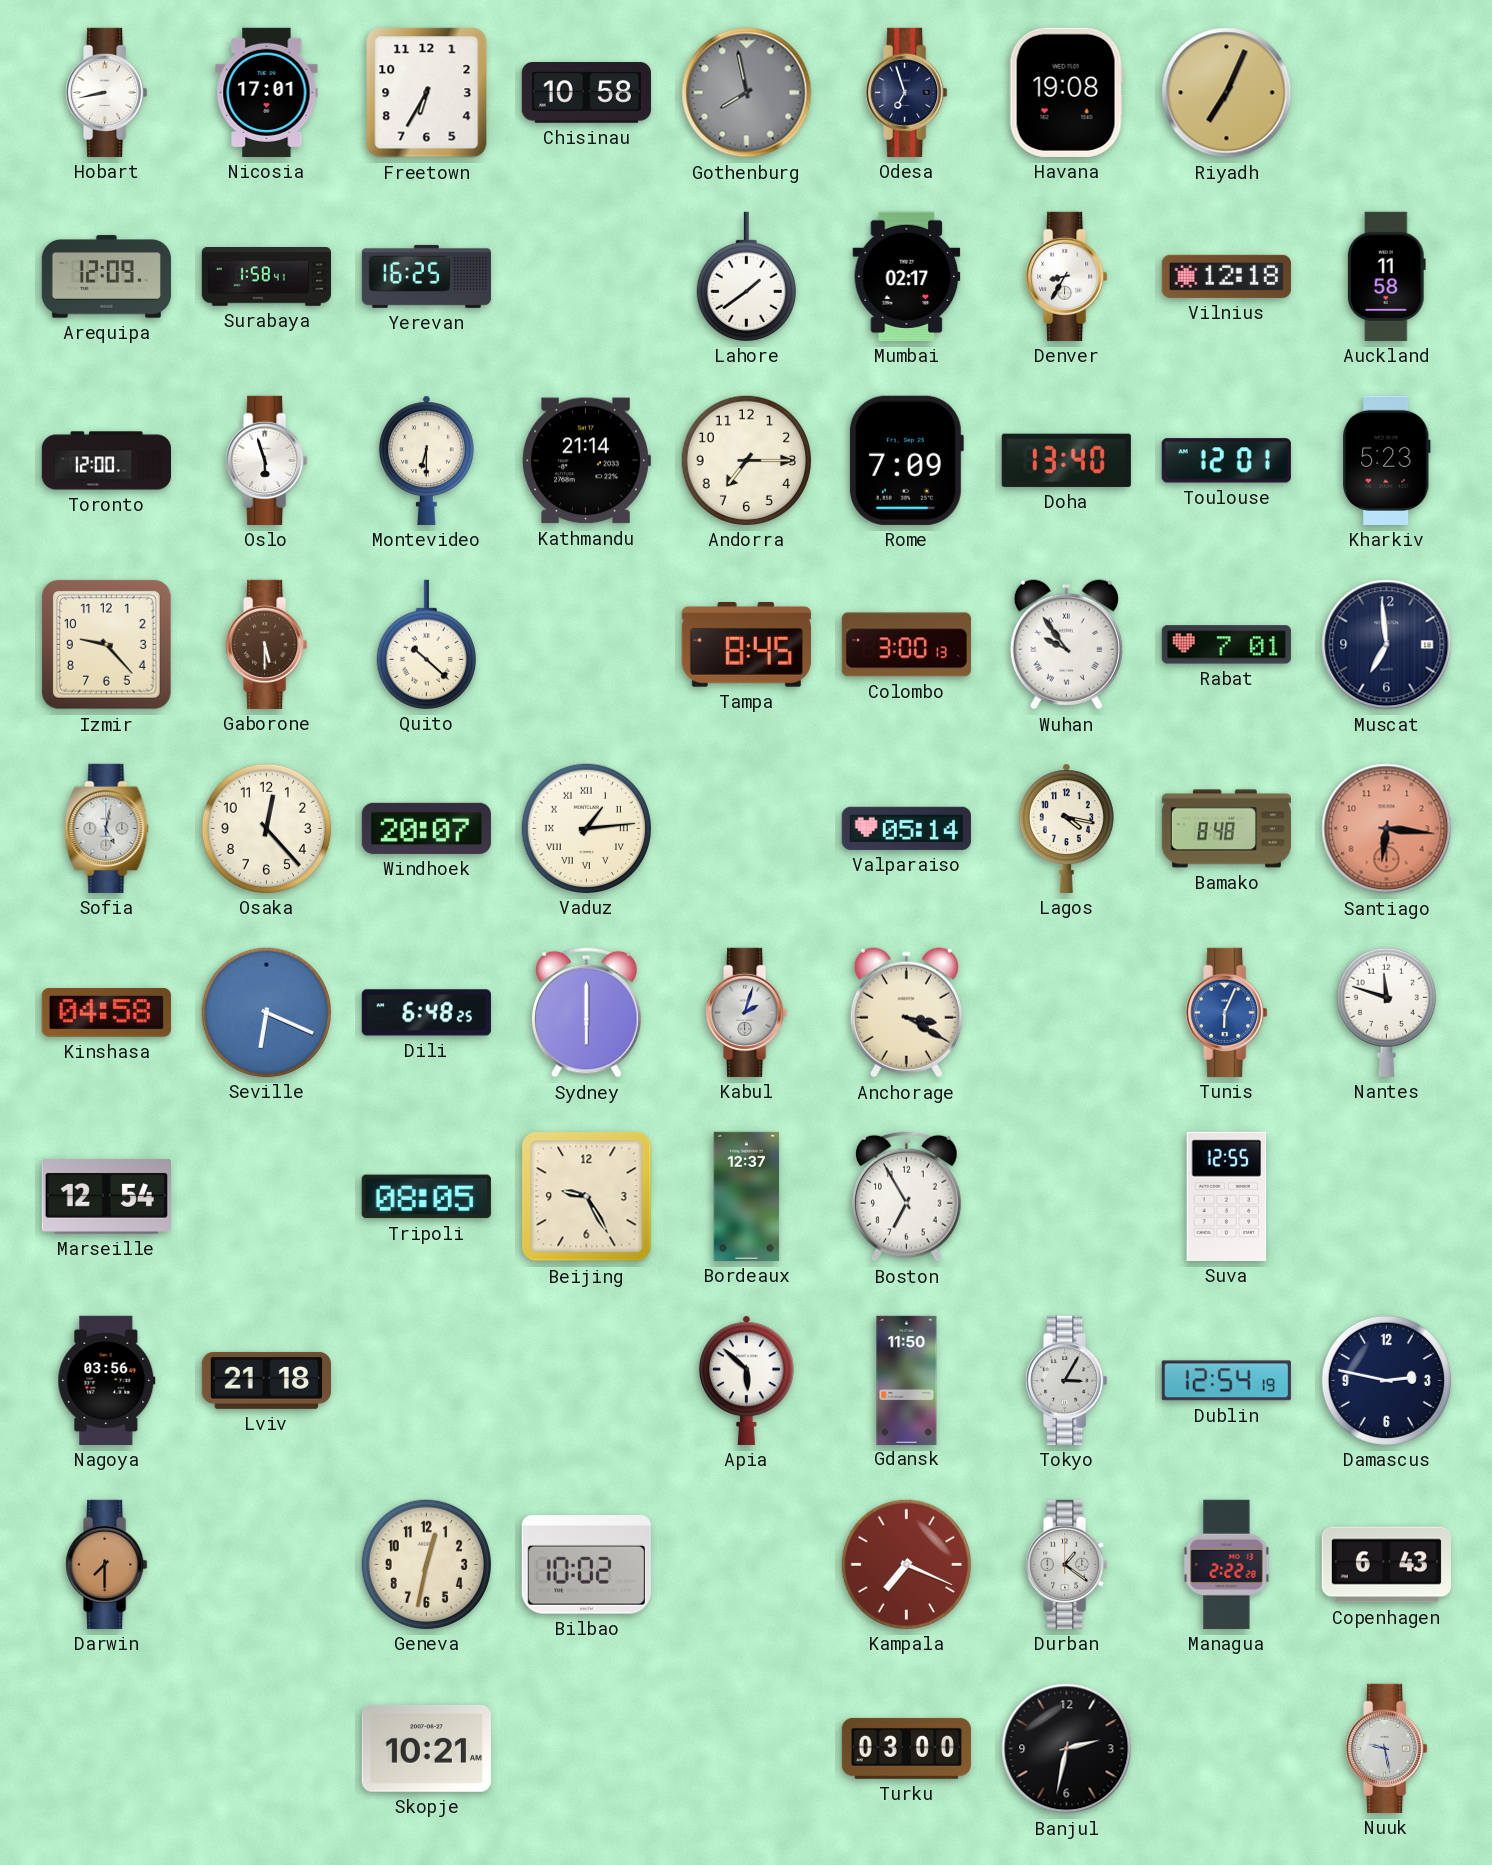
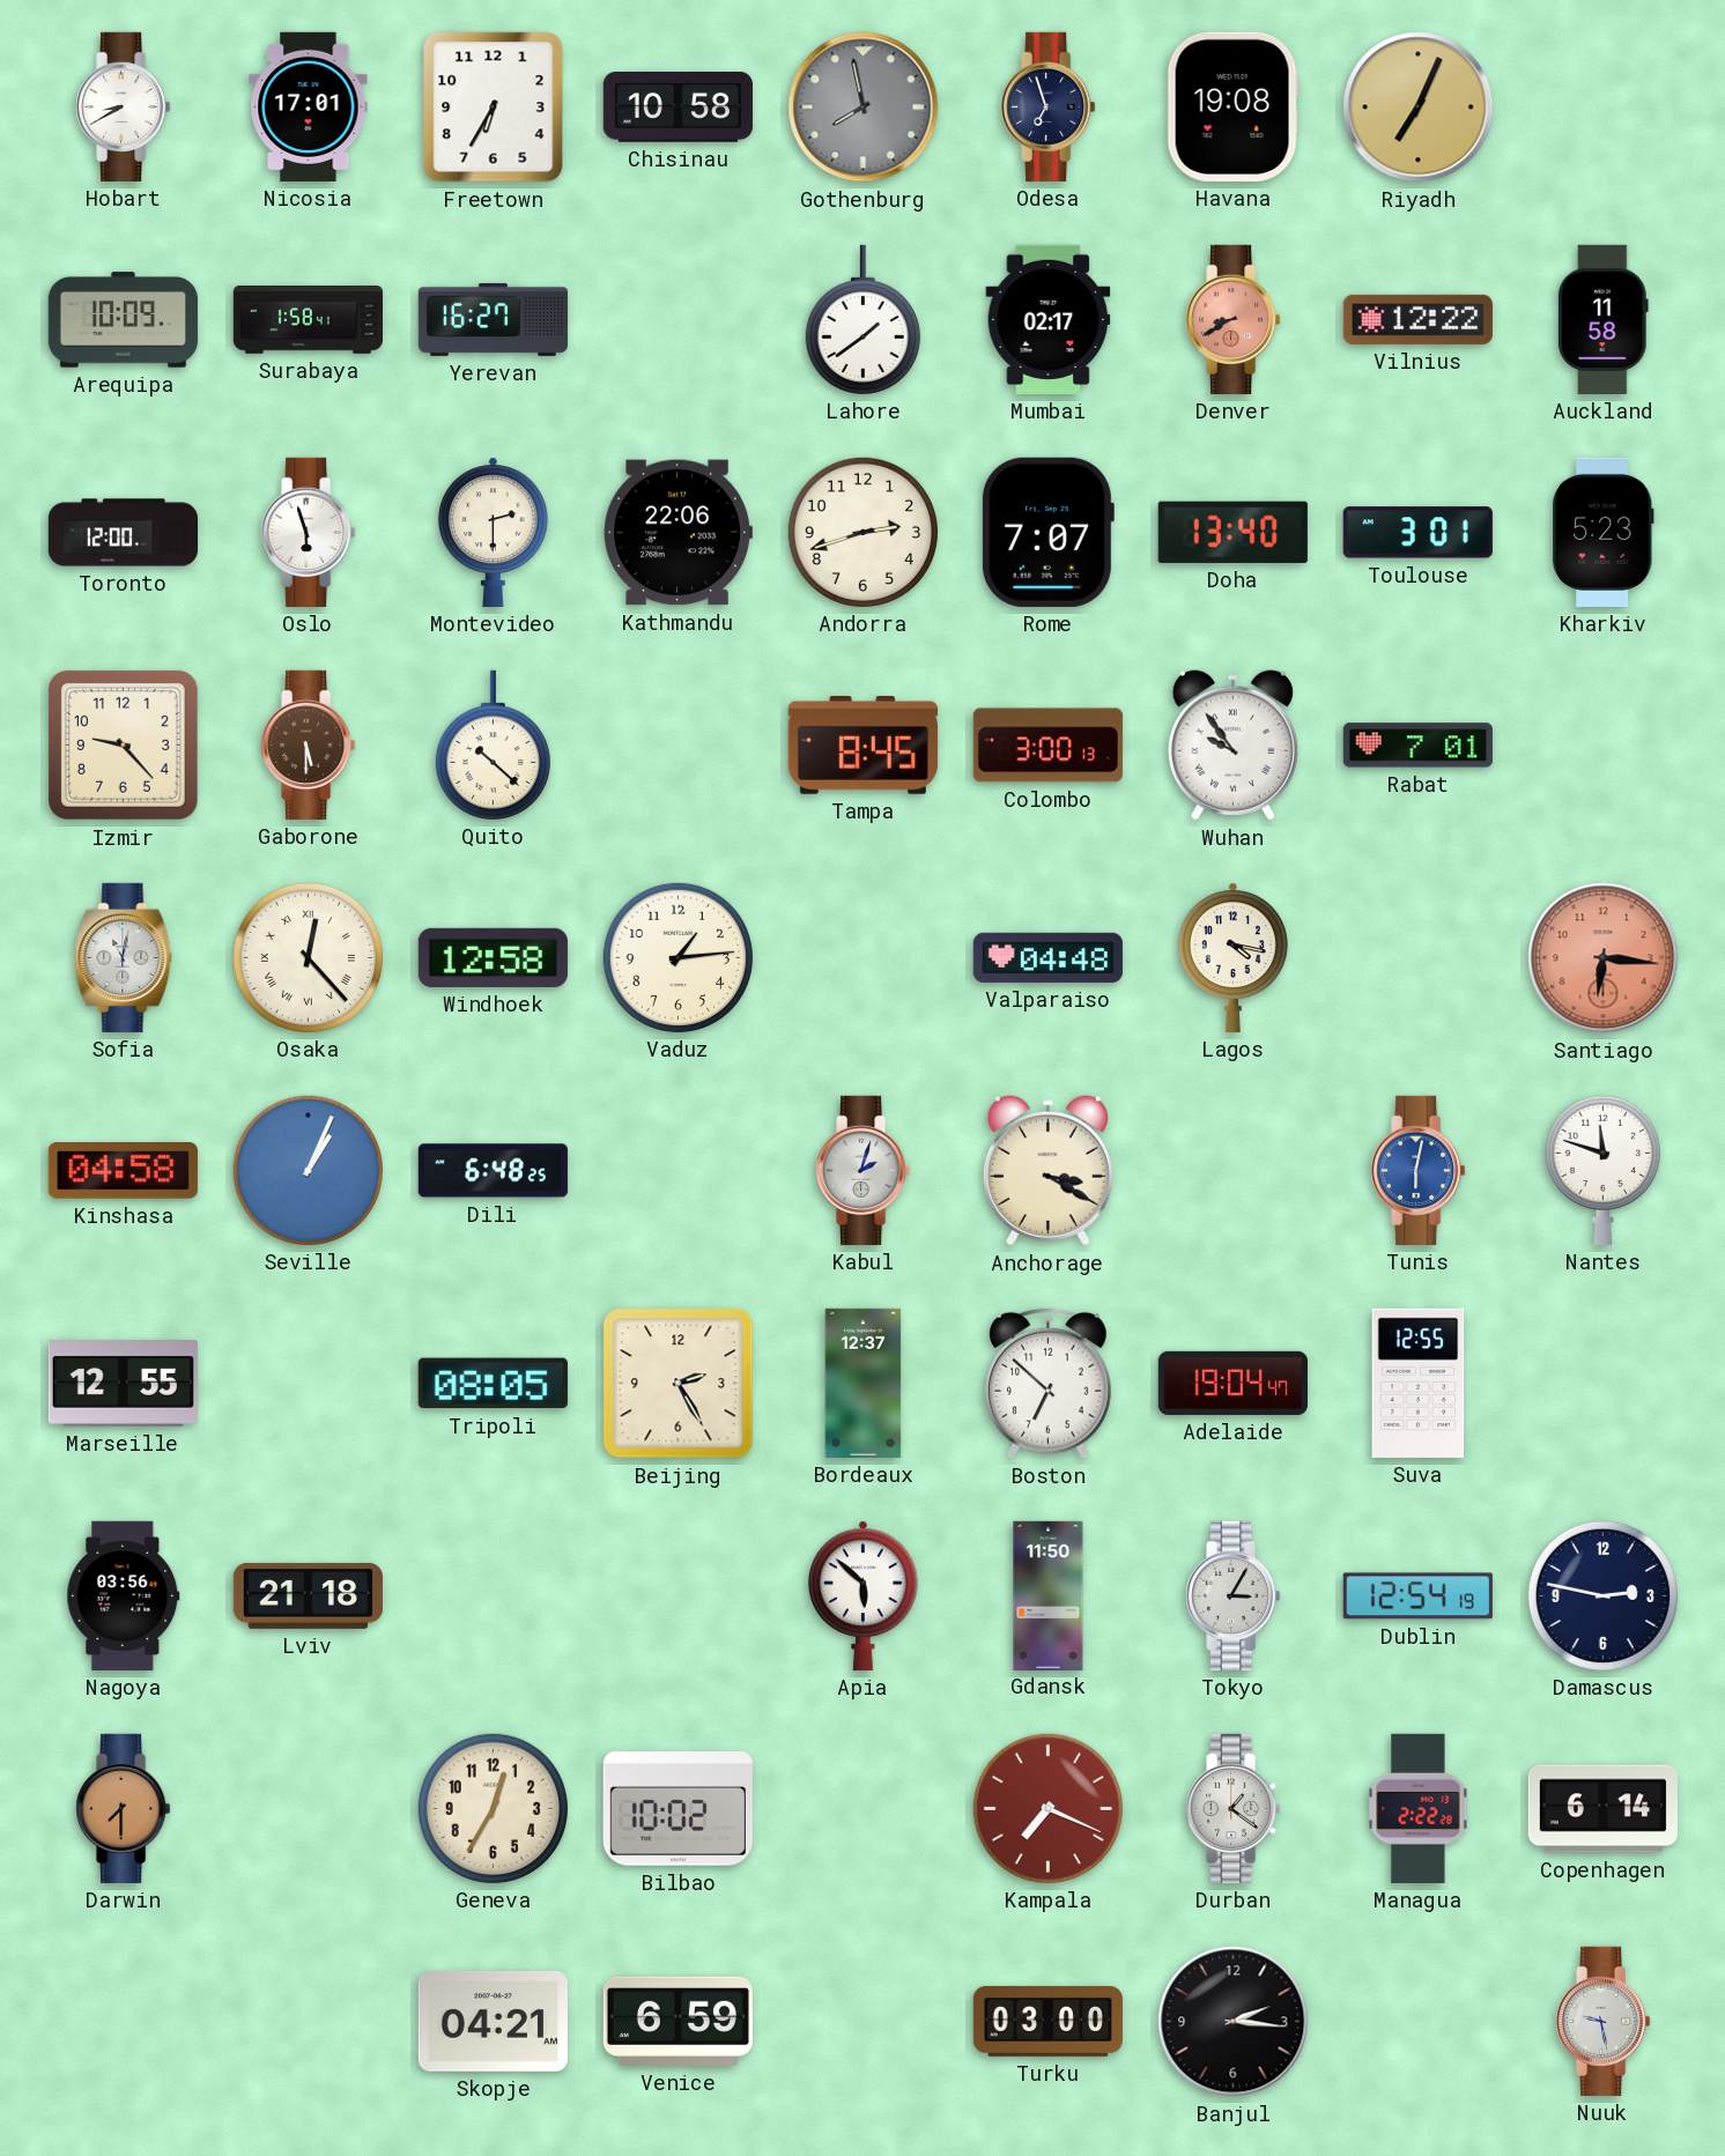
Hobart: 8:43 -> 8:40
Arequipa: 12:09 -> 10:09
Yerevan: 16:25 -> 16:27
Denver: 8:35 -> 8:40
Denver dial: white -> salmon
Vilnius: 12:18 -> 12:22
Montevideo: 6:30 -> 2:30
Kathmandu: 21:14 -> 22:06
Andorra: 7:15 -> 2:42
Rome: 7:09 -> 7:07
Toulouse: 12:01 -> 3:01
Muscat: 6:59 -> none
Sofia: 5:02 -> 11:02
Osaka numerals: Arabic -> Roman
Windhoek: 20:07 -> 12:58
Vaduz numerals: Roman -> Arabic
Valparaiso: 05:14 -> 04:48
Bamako: 8:48 -> none
Seville: 6:19 -> 1:04
Sydney: 6:00 -> none
Tunis: 6:04 -> 6:02
Marseille: 12:54 -> 12:55
Beijing: 9:25 -> 2:25
Boston: 6:55 -> 6:52
Adelaide: none -> 19:04
Geneva: 12:32 -> 12:35
Copenhagen: 6:43 -> 6:14
Skopje: 10:21 -> 04:21
Venice: none -> 6:59
Banjul: 2:32 -> 2:16
